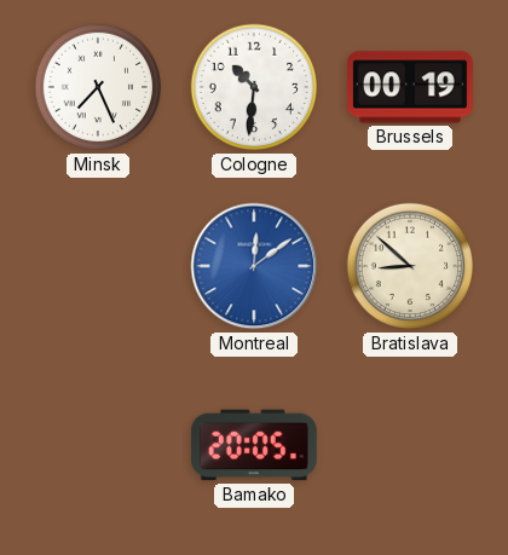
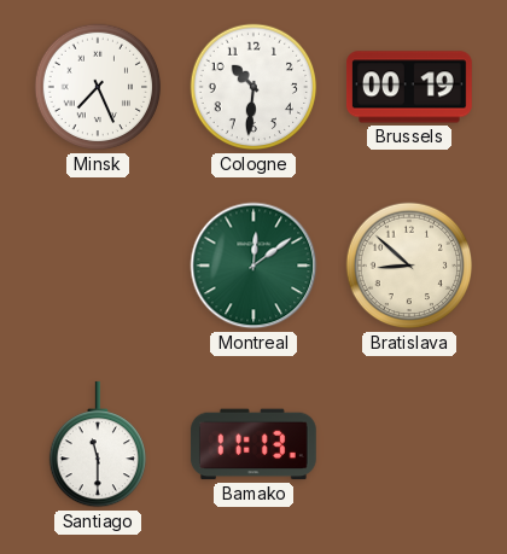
Montreal dial: blue -> green
Santiago: none -> 11:30
Bamako: 20:05 -> 11:13
